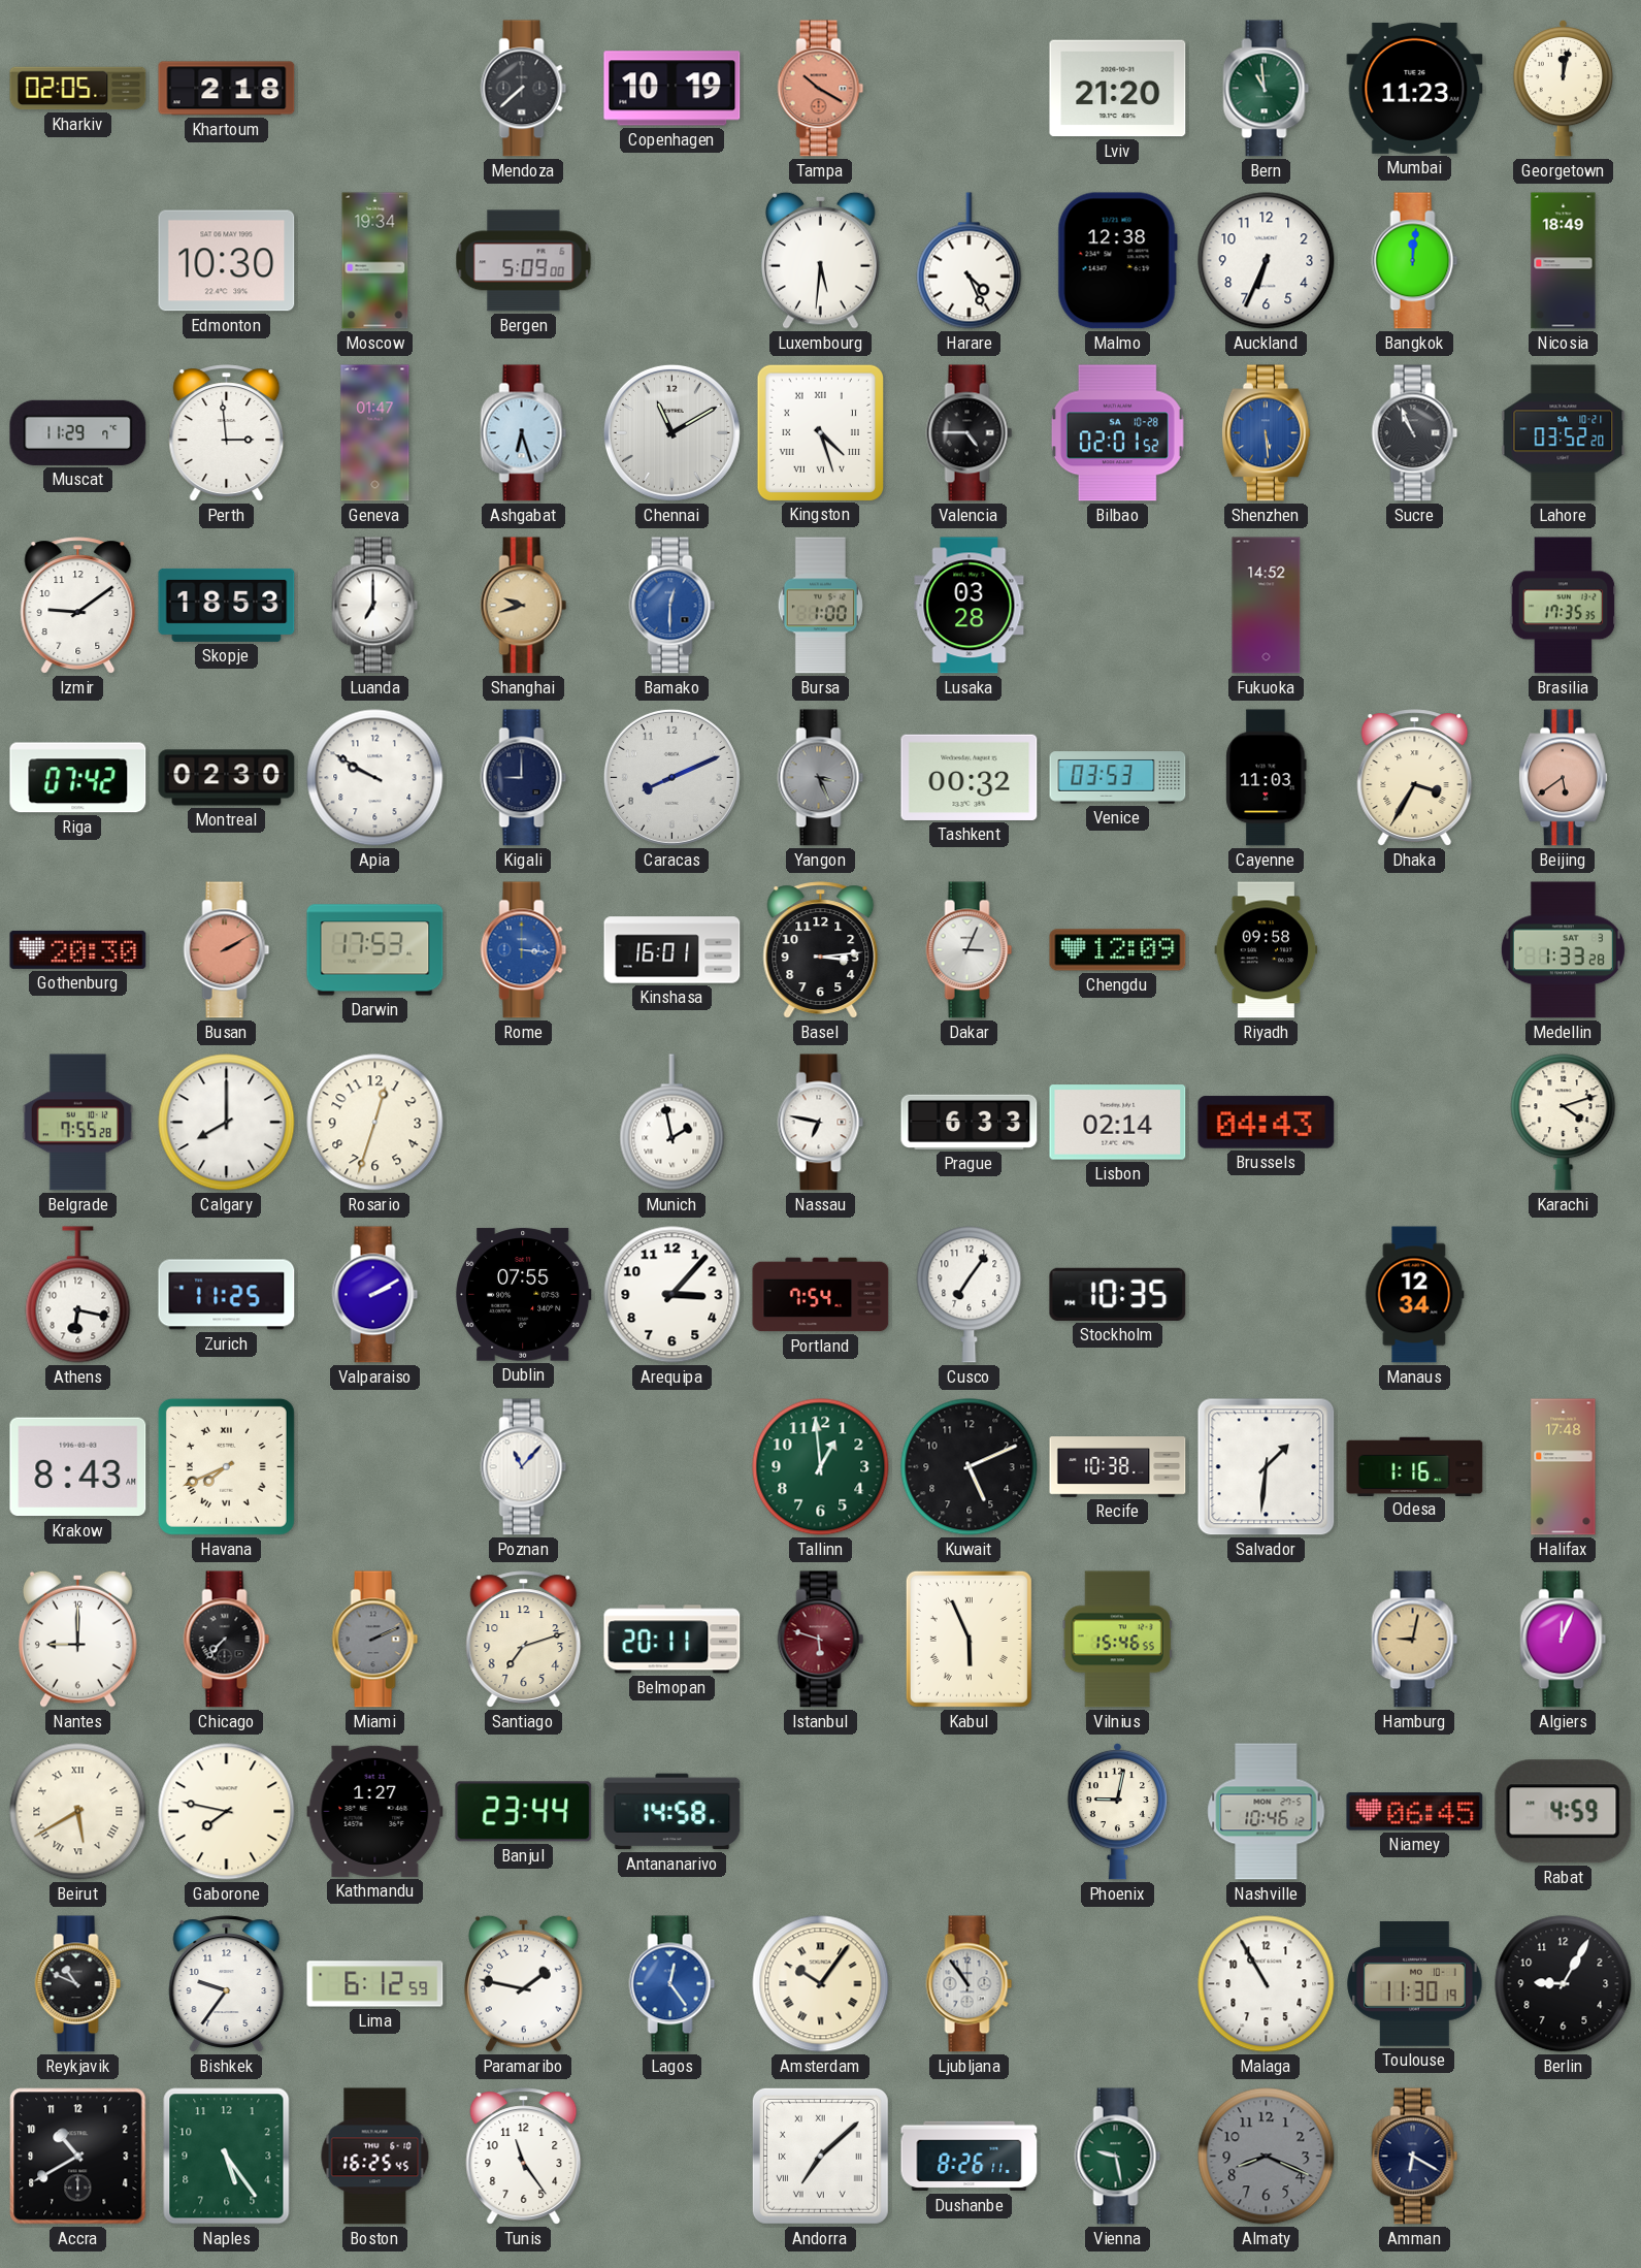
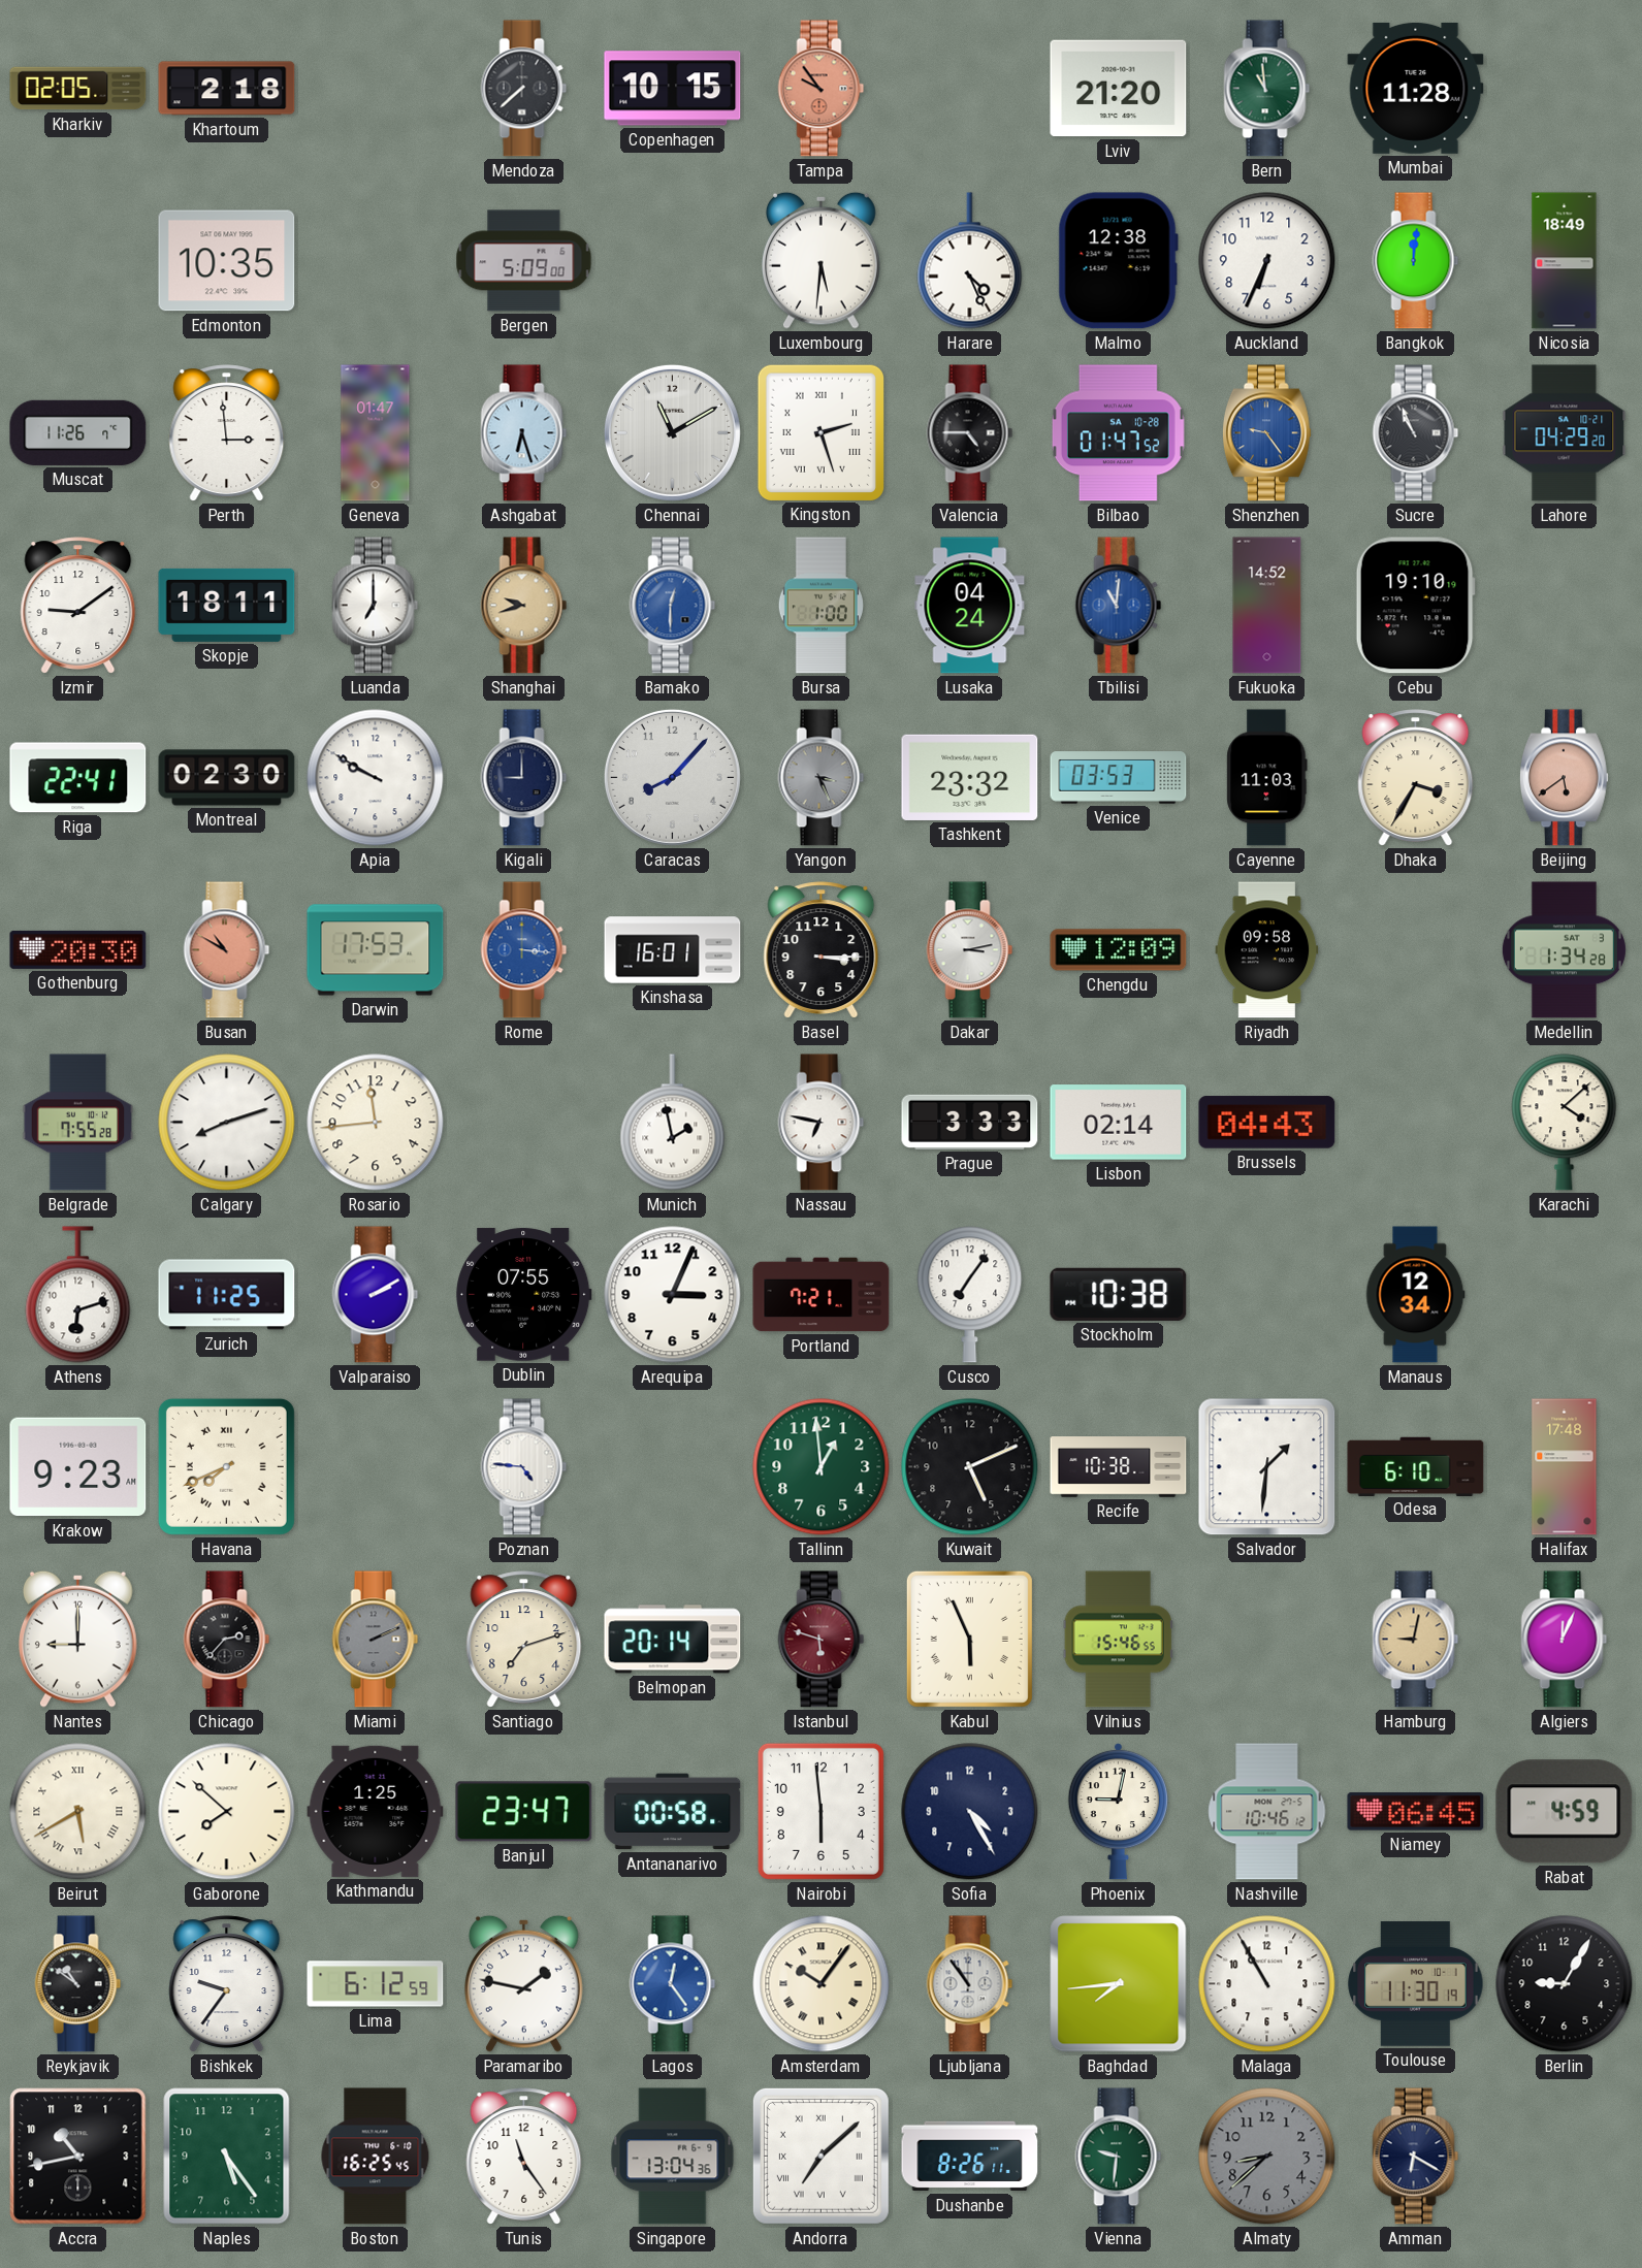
Copenhagen: 10:19 -> 10:15
Tampa: 10:20 -> 9:54
Mumbai: 11:23 -> 11:28
Georgetown: 12:02 -> none
Edmonton: 10:30 -> 10:35
Moscow: 19:34 -> none
Muscat: 11:29 -> 11:26
Kingston: 4:27 -> 2:27
Bilbao: 02:01 -> 01:47
Shenzhen: 5:29 -> 9:24
Lahore: 03:52 -> 04:29
Skopje: 18:53 -> 18:11
Lusaka: 03:28 -> 04:24
Tbilisi: none -> 11:01
Cebu: none -> 19:10
Brasilia: 17:35 -> none
Riga: 07:42 -> 22:41
Caracas: 8:11 -> 8:07
Tashkent: 00:32 -> 23:32
Busan: 2:10 -> 10:50
Basel: 3:14 -> 3:15
Dakar: 3:04 -> 3:13
Medellin: 1:33 -> 1:34
Calgary: 8:00 -> 8:12
Rosario: 12:33 -> 11:44
Prague: 6:33 -> 3:33
Karachi: 4:12 -> 4:08
Athens: 6:17 -> 6:12
Arequipa: 3:07 -> 3:04
Portland: 7:54 -> 7:21
Stockholm: 10:35 -> 10:38
Krakow: 8:43 -> 9:23
Poznan: 11:07 -> 4:46
Odesa: 1:16 -> 6:10
Chicago: 7:37 -> 2:37
Belmopan: 20:11 -> 20:14
Gaborone: 7:47 -> 7:52
Kathmandu: 1:27 -> 1:25
Banjul: 23:44 -> 23:47
Antananarivo: 14:58 -> 00:58
Nairobi: none -> 5:59
Sofia: none -> 4:25
Reykjavik: 10:49 -> 10:51
Baghdad: none -> 7:44
Accra: 10:40 -> 10:43
Singapore: none -> 13:04
Vienna: 9:28 -> 9:31
Almaty: 8:19 -> 8:38
